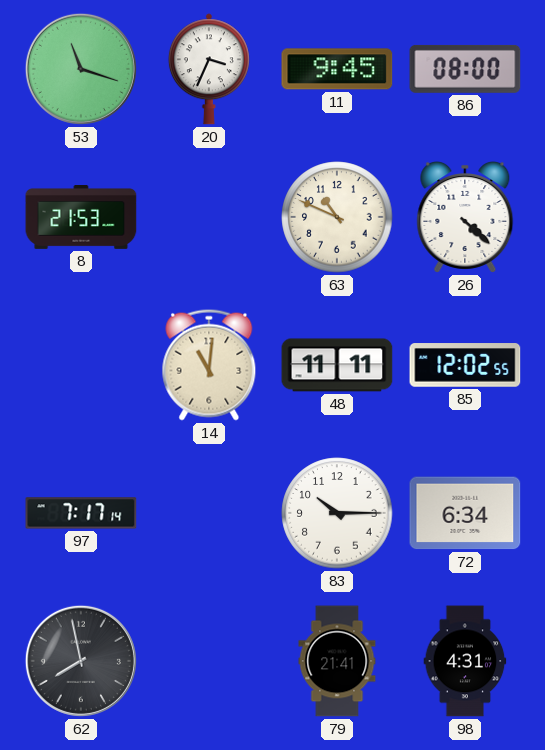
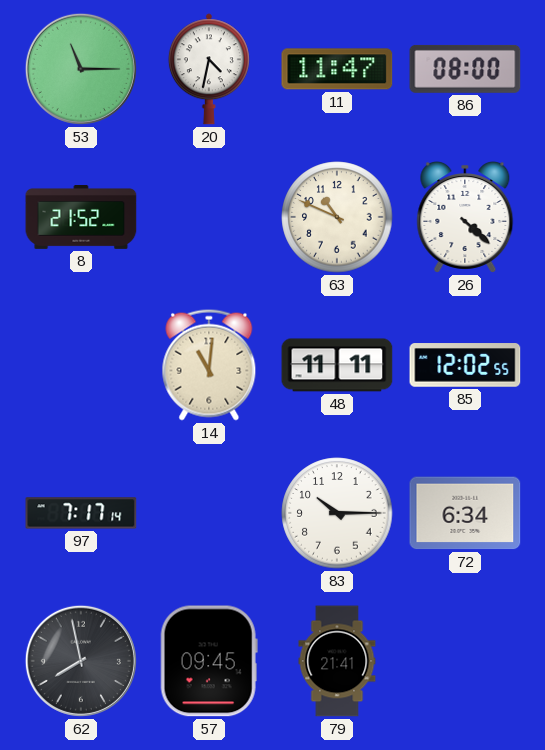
53: 11:18 -> 11:15
20: 3:34 -> 4:32
11: 9:45 -> 11:47
8: 21:53 -> 21:52
57: none -> 09:45
98: 4:31 -> none
